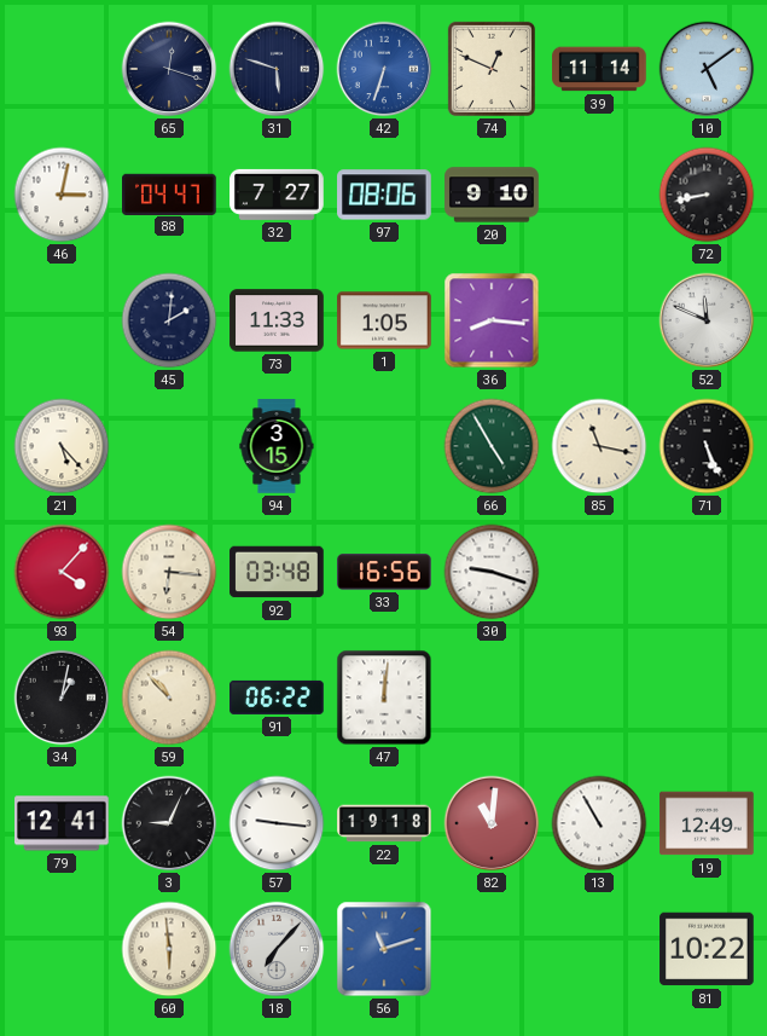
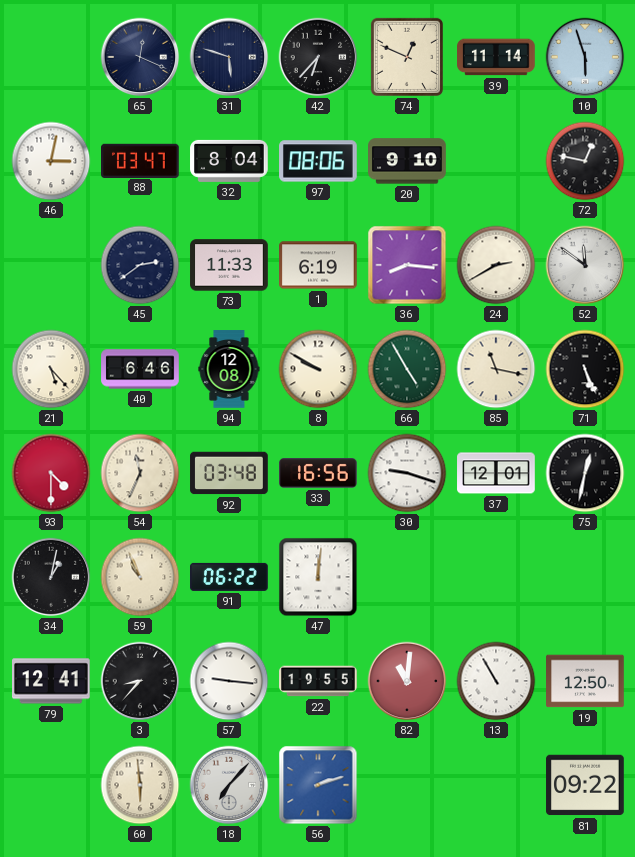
65: 12:18 -> 12:19
42: 6:33 -> 6:37
42 dial: blue -> black
10: 5:09 -> 5:57
88: 04:47 -> 03:47
32: 7:27 -> 8:04
72: 8:43 -> 12:47
45: 2:01 -> 2:39
1: 1:05 -> 6:19
24: none -> 2:40
52: 11:49 -> 11:51
40: none -> 6:46
94: 3:15 -> 12:08
8: none -> 9:50
93: 4:07 -> 4:30
54: 6:16 -> 11:34
37: none -> 12:01
75: none -> 12:32
59: 10:53 -> 10:56
3: 9:04 -> 8:37
22: 19:18 -> 19:55
19: 12:49 -> 12:50
56: 11:12 -> 2:12
81: 10:22 -> 09:22
